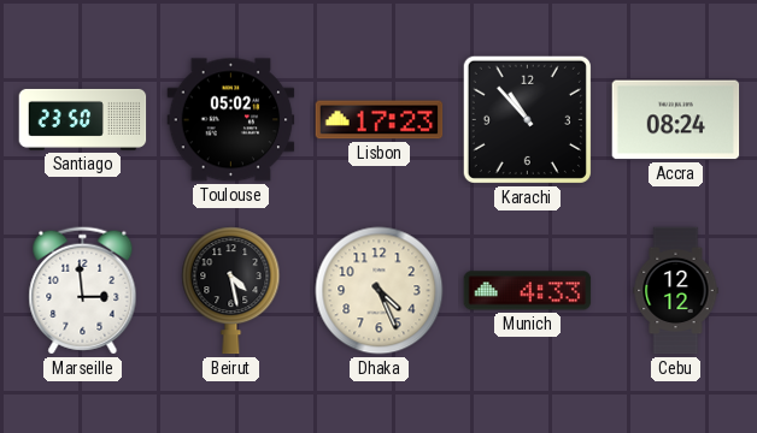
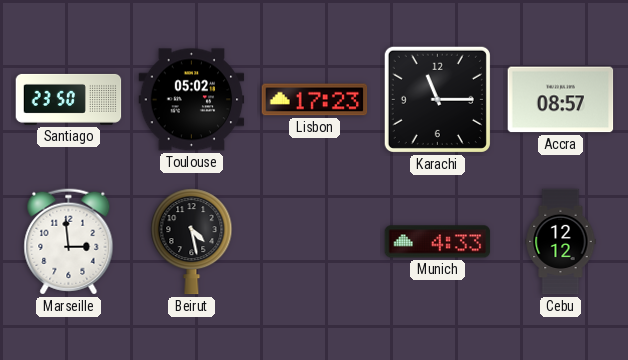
Karachi: 10:53 -> 11:15
Accra: 08:24 -> 08:57
Dhaka: 4:26 -> none
